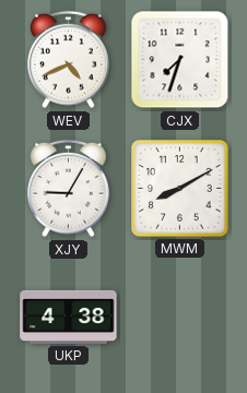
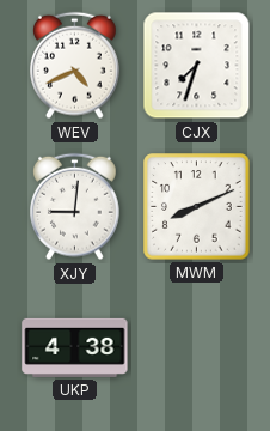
XJY: 9:05 -> 9:01
MWM: 8:10 -> 8:11
